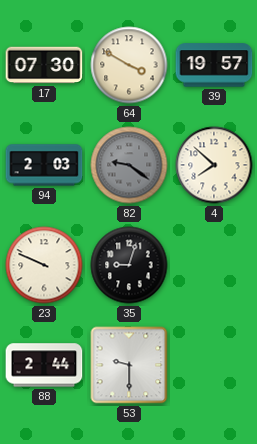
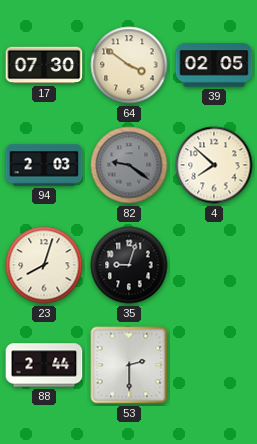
64: 3:50 -> 3:51
39: 19:57 -> 02:05
23: 9:49 -> 8:03
53: 9:30 -> 2:30
